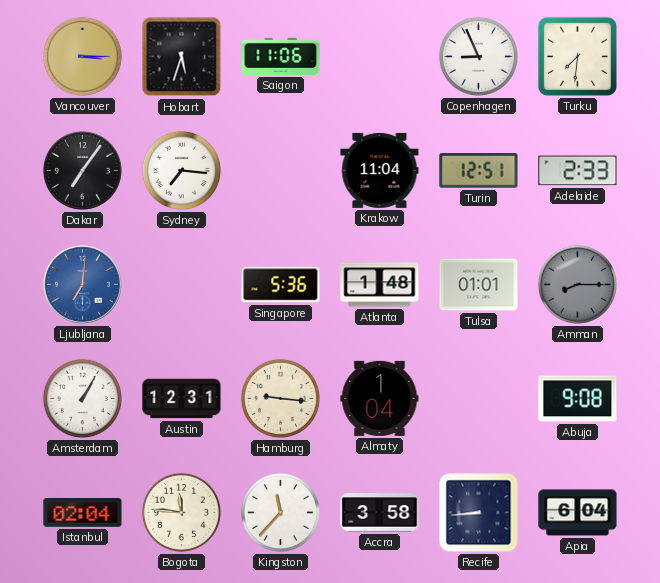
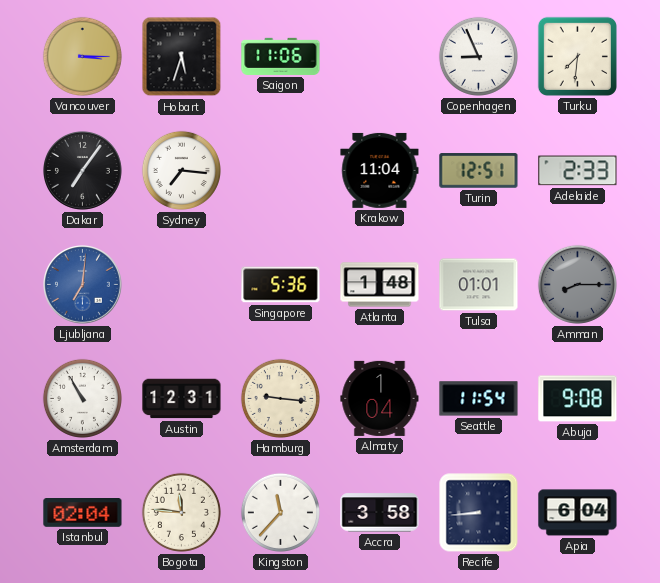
Amsterdam: 1:05 -> 10:55
Seattle: none -> 11:54
